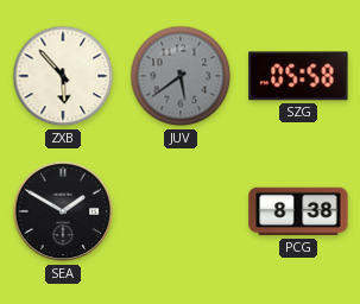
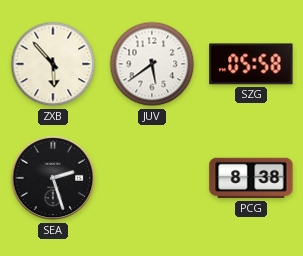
JUV dial: grey -> white
SEA: 1:50 -> 2:27
